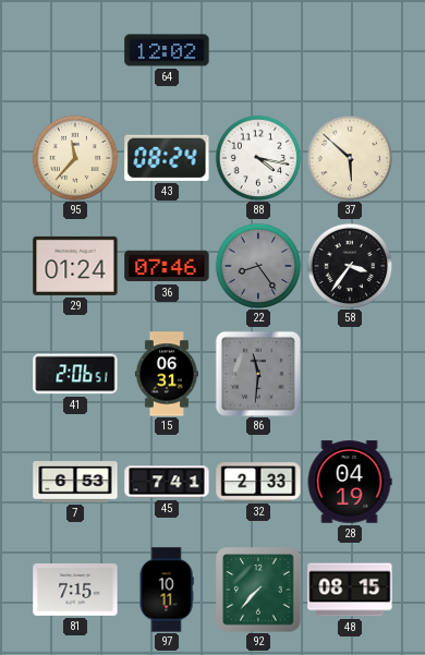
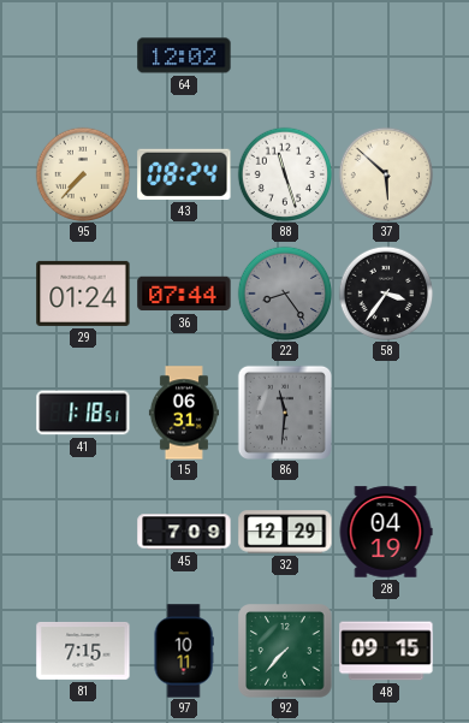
95: 11:37 -> 7:37
88: 4:17 -> 11:27
36: 07:46 -> 07:44
41: 2:06 -> 1:18
7: 6:53 -> none
45: 7:41 -> 7:09
32: 2:33 -> 12:29
48: 08:15 -> 09:15
